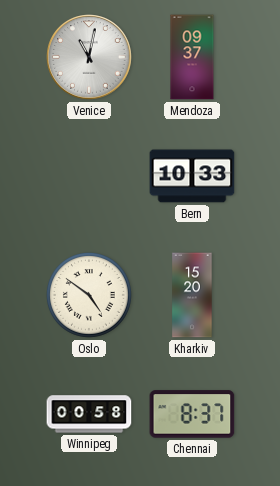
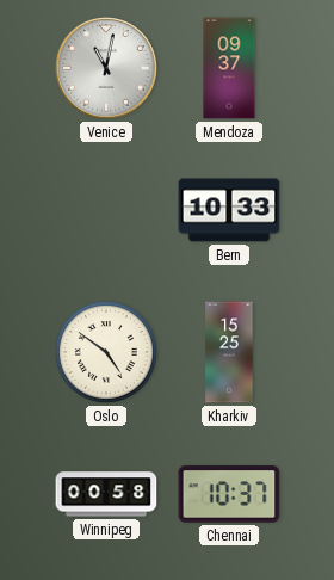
Kharkiv: 15:20 -> 15:25
Chennai: 8:37 -> 10:37
